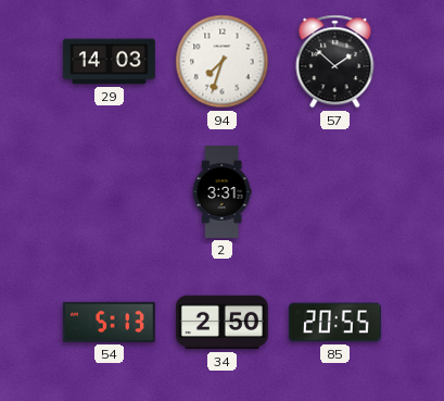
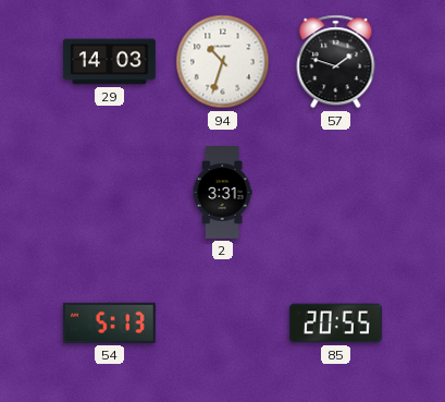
94: 7:33 -> 10:33
57: 1:52 -> 1:48
34: 2:50 -> none
